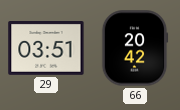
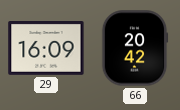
29: 03:51 -> 16:09
